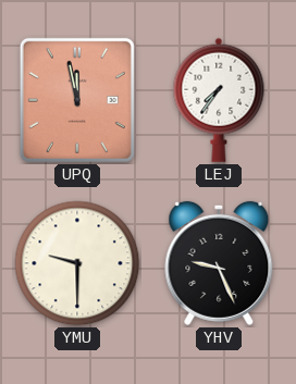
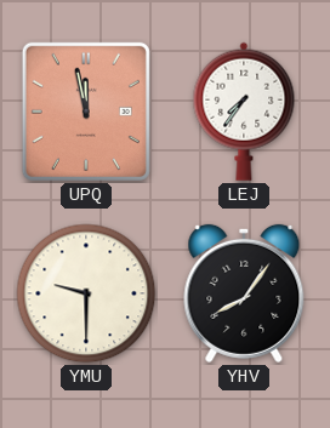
YHV: 9:26 -> 8:06
